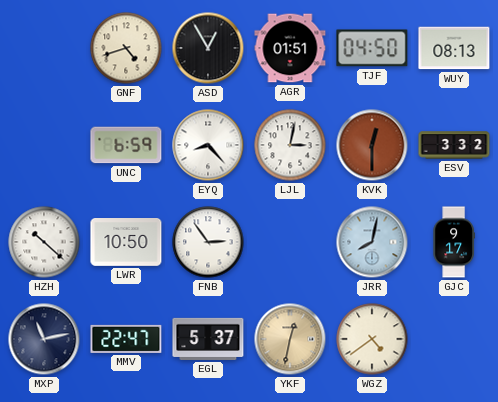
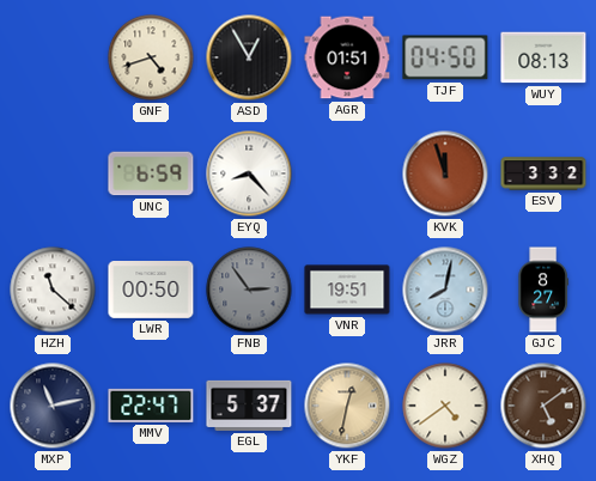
LJL: 3:02 -> none
KVK: 12:30 -> 11:57
HZH: 10:22 -> 11:22
LWR: 10:50 -> 00:50
FNB dial: white -> grey
VNR: none -> 19:51
GJC: 9:17 -> 8:27
XHQ: none -> 5:09
